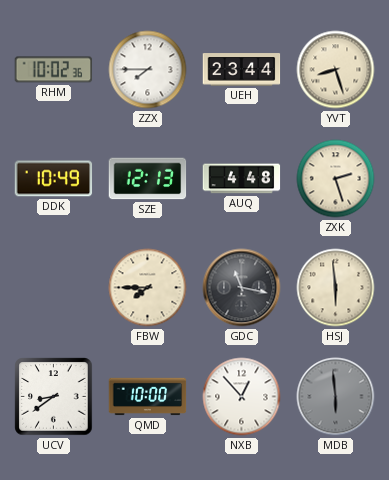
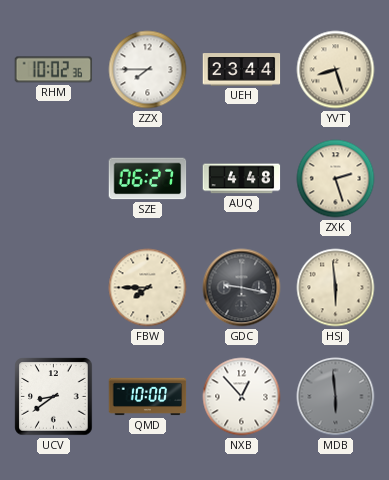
DDK: 10:49 -> none
SZE: 12:13 -> 06:27
GDC: 11:17 -> 9:17
